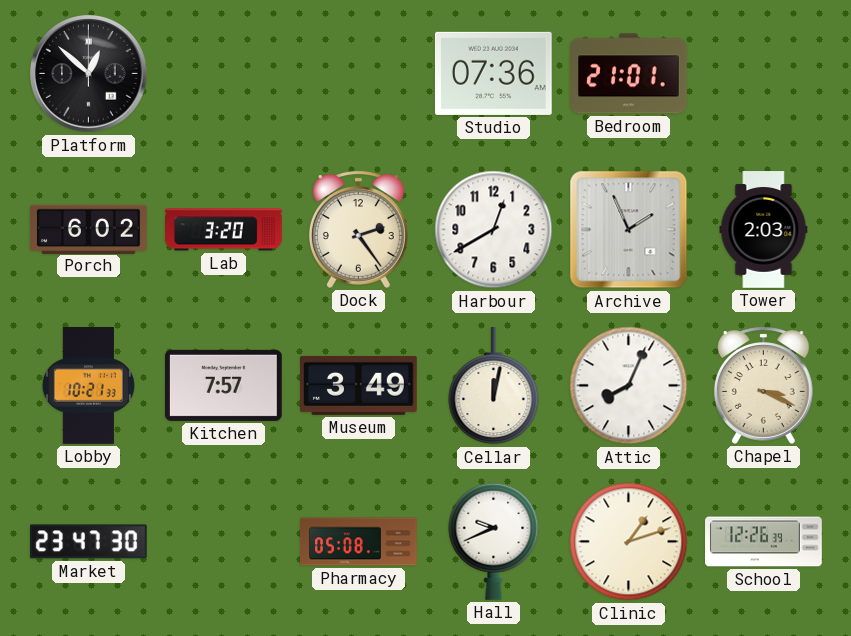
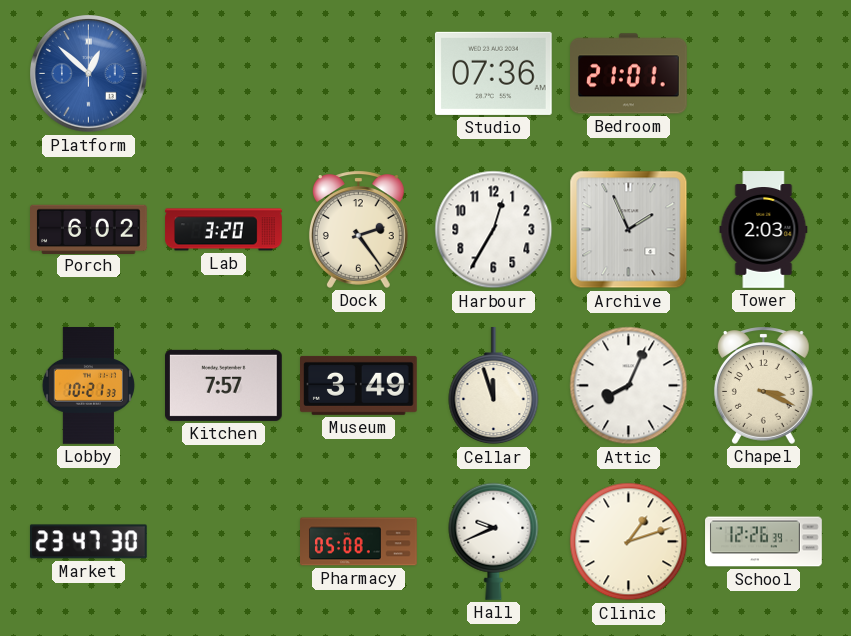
Platform dial: black -> blue
Harbour: 12:40 -> 12:35
Cellar: 12:02 -> 11:57
